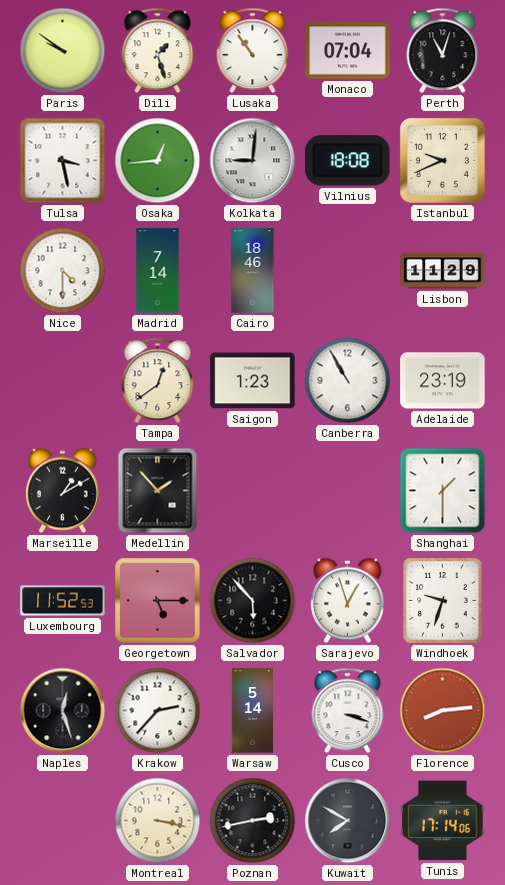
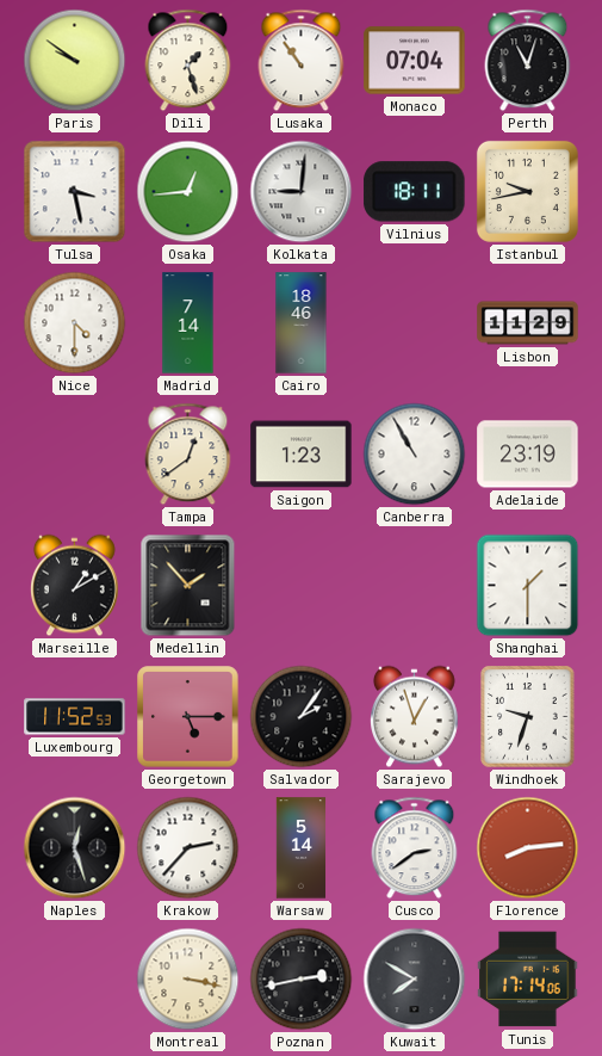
Vilnius: 18:08 -> 18:11
Istanbul: 9:41 -> 9:43
Salvador: 5:53 -> 2:06
Cusco: 3:18 -> 2:39
